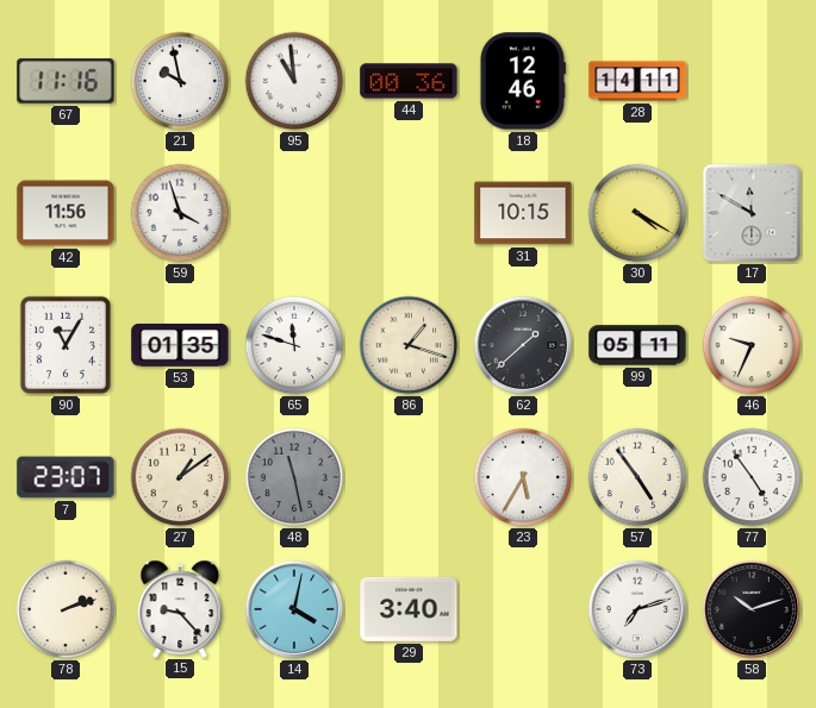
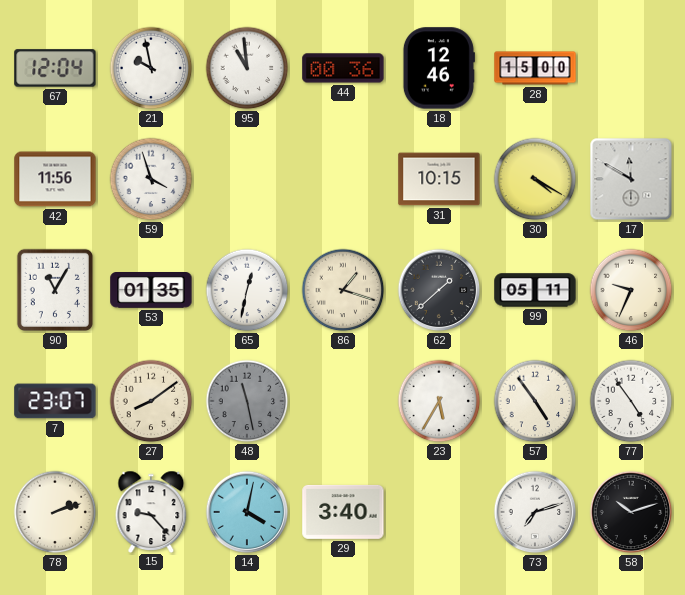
67: 11:16 -> 12:04
28: 14:11 -> 15:00
65: 11:48 -> 12:32
27: 1:09 -> 8:09
